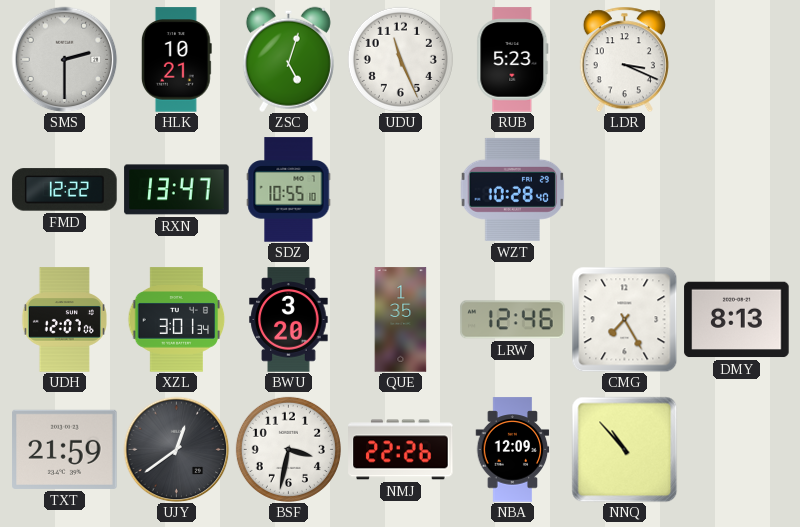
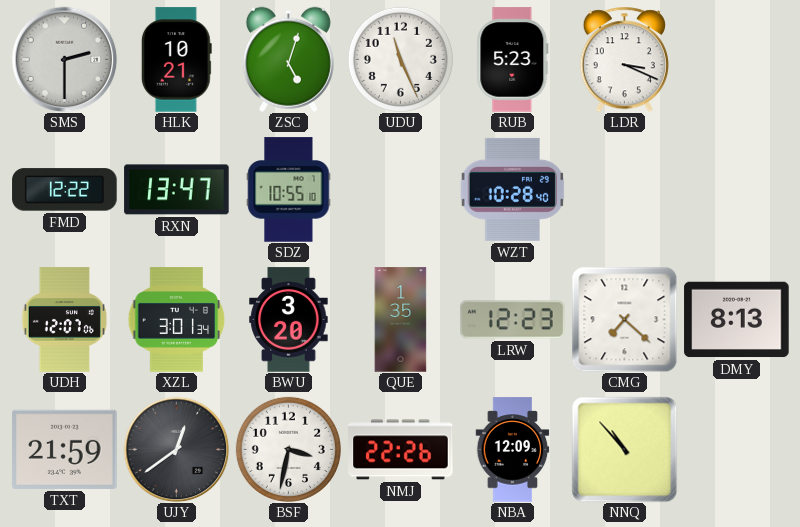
LRW: 12:46 -> 12:23
CMG: 7:25 -> 7:22
